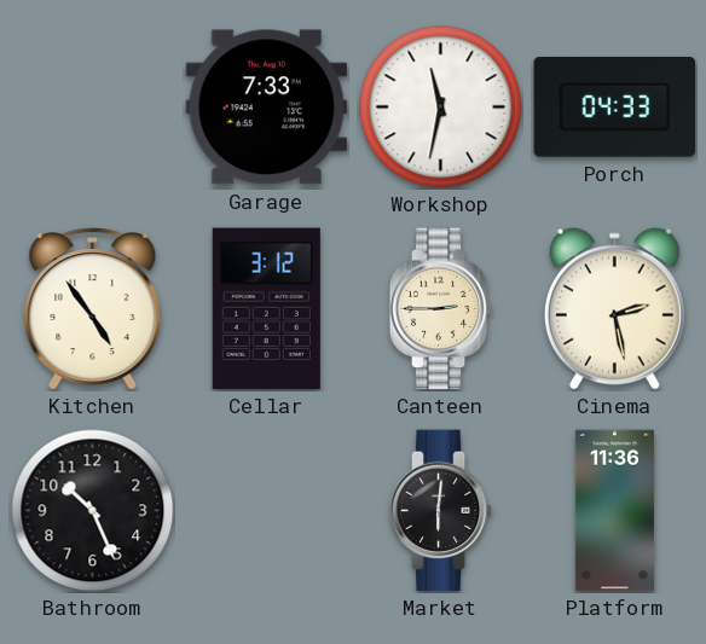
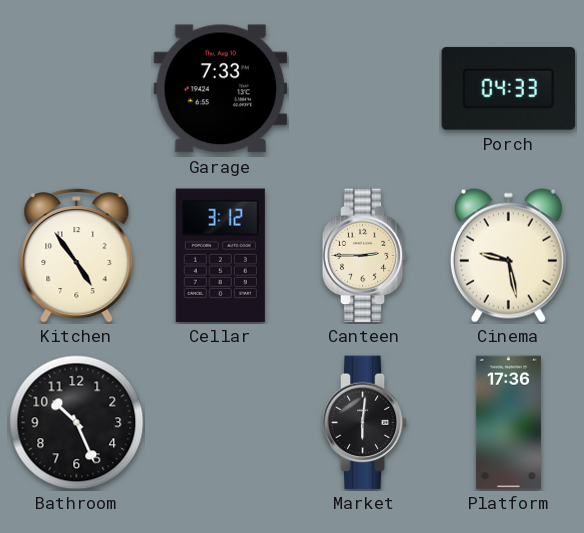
Workshop: 11:32 -> none
Cinema: 2:28 -> 9:28
Platform: 11:36 -> 17:36
